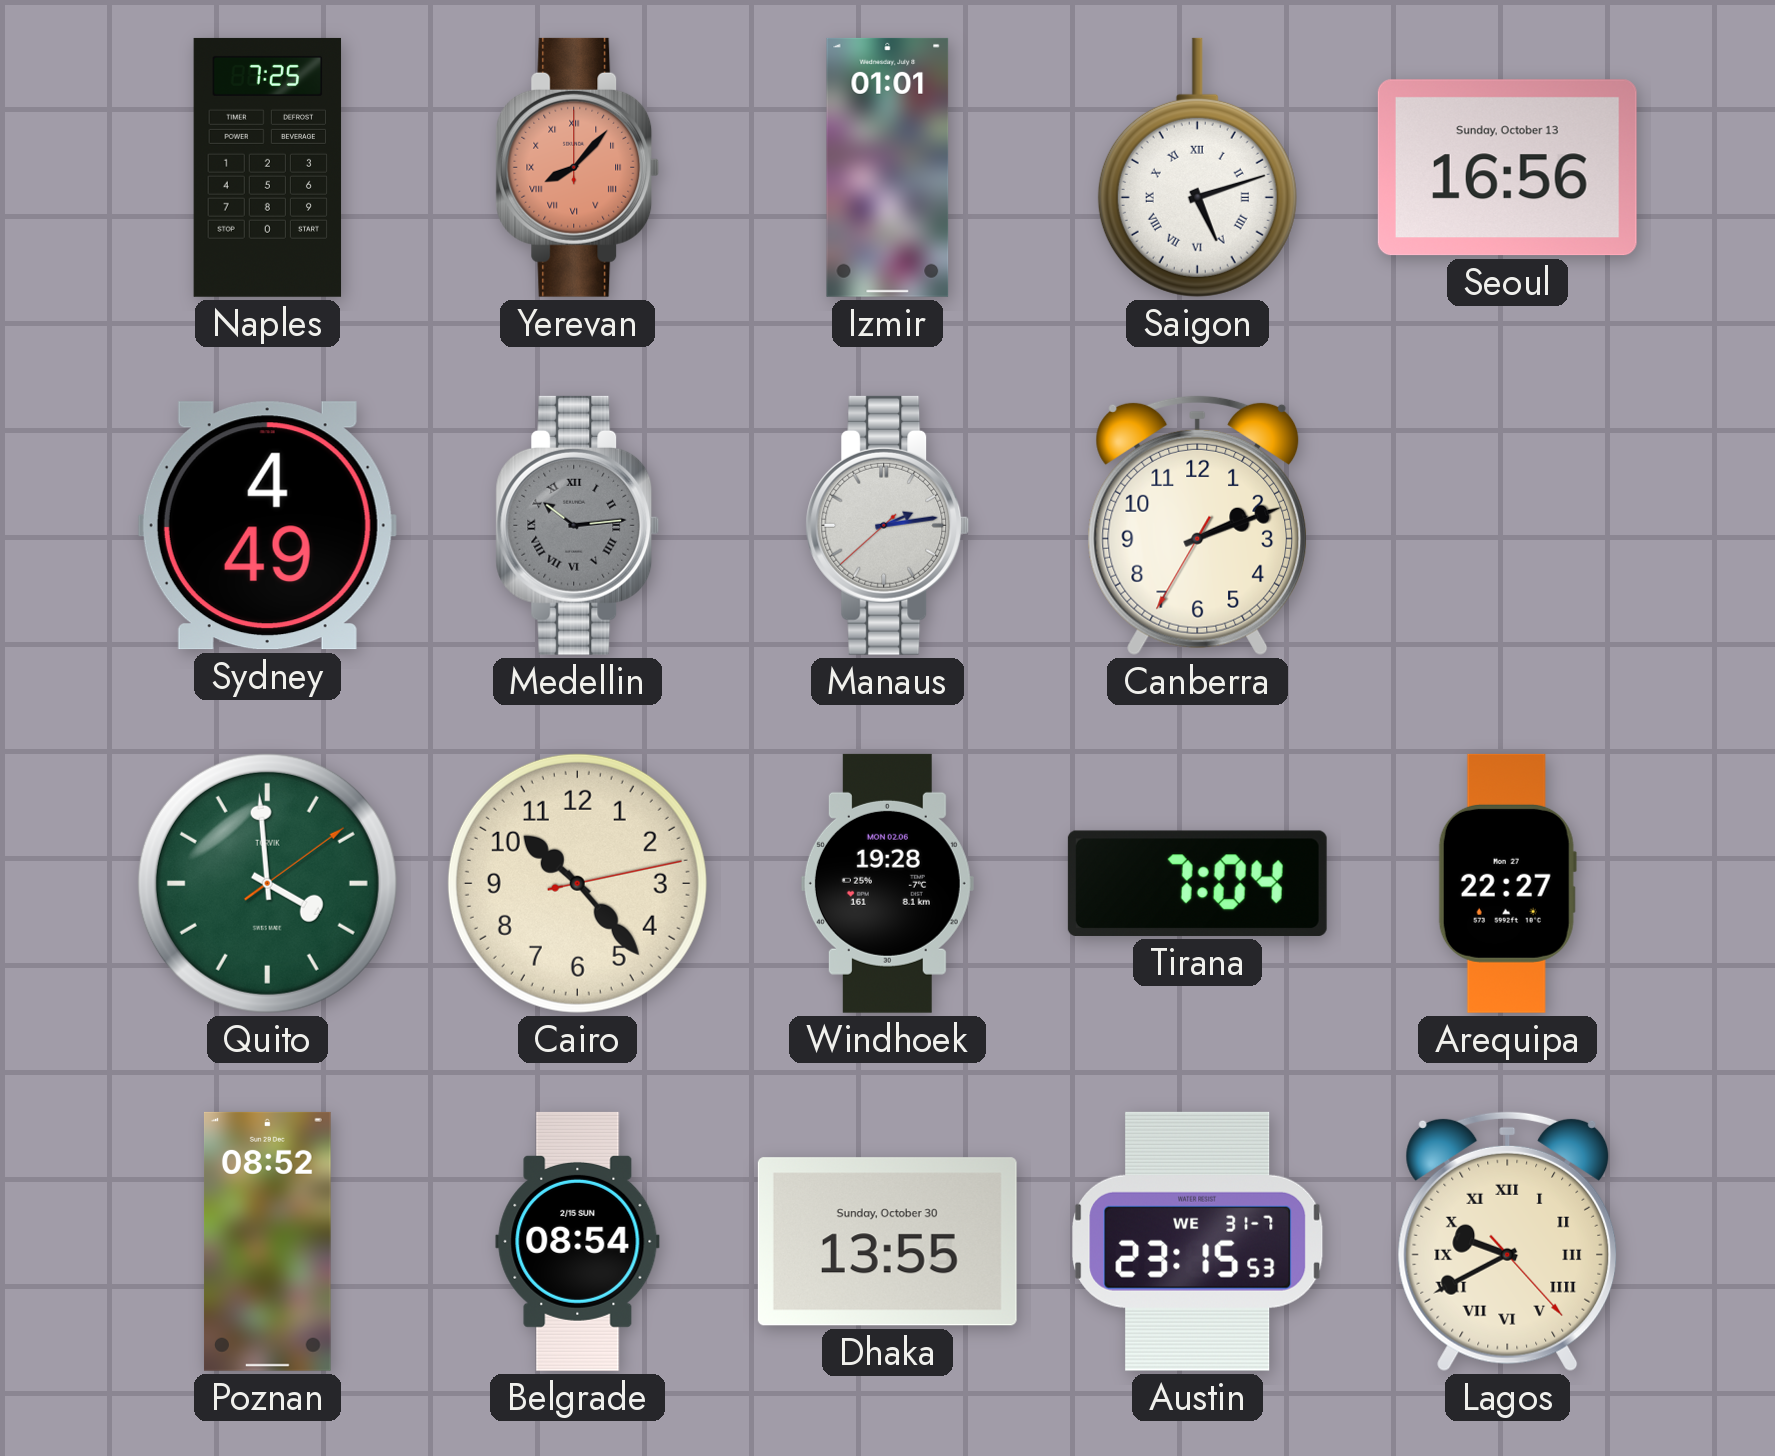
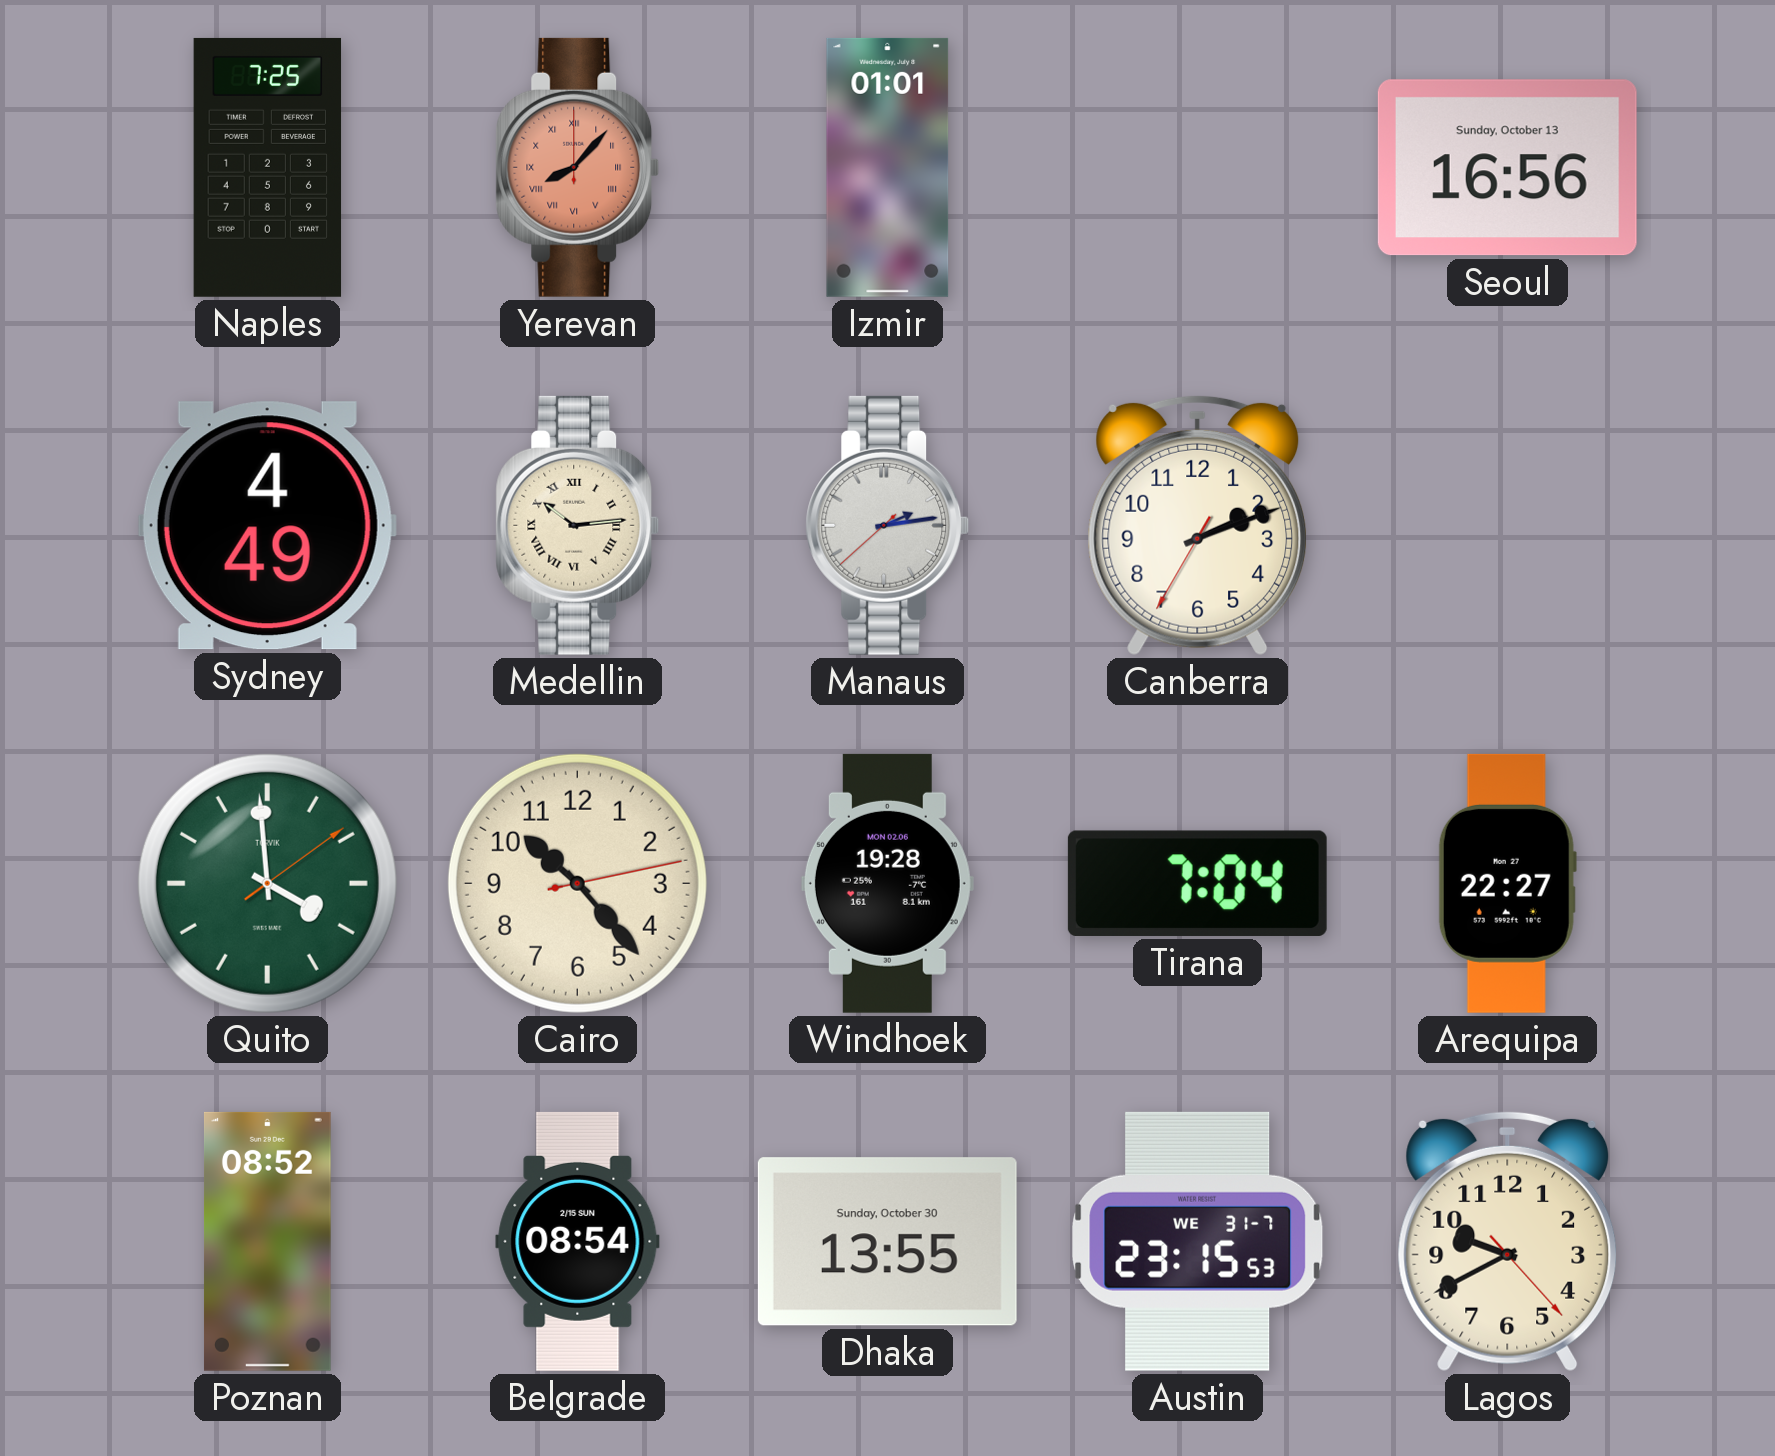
Saigon: 5:12 -> none
Medellin dial: grey -> cream
Lagos numerals: Roman -> Arabic
